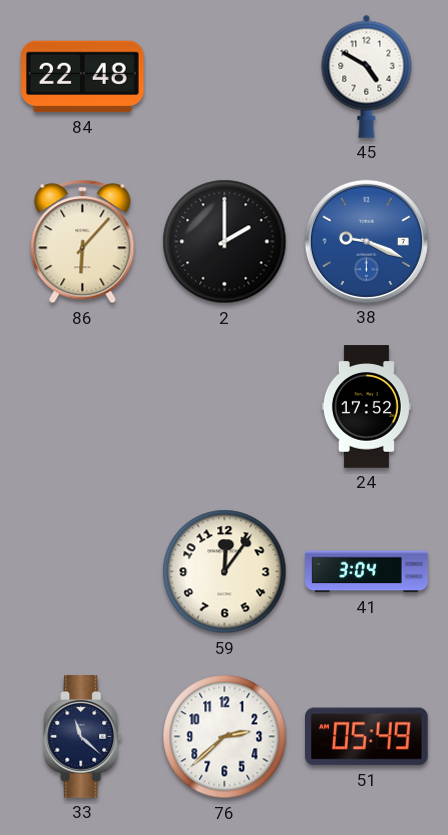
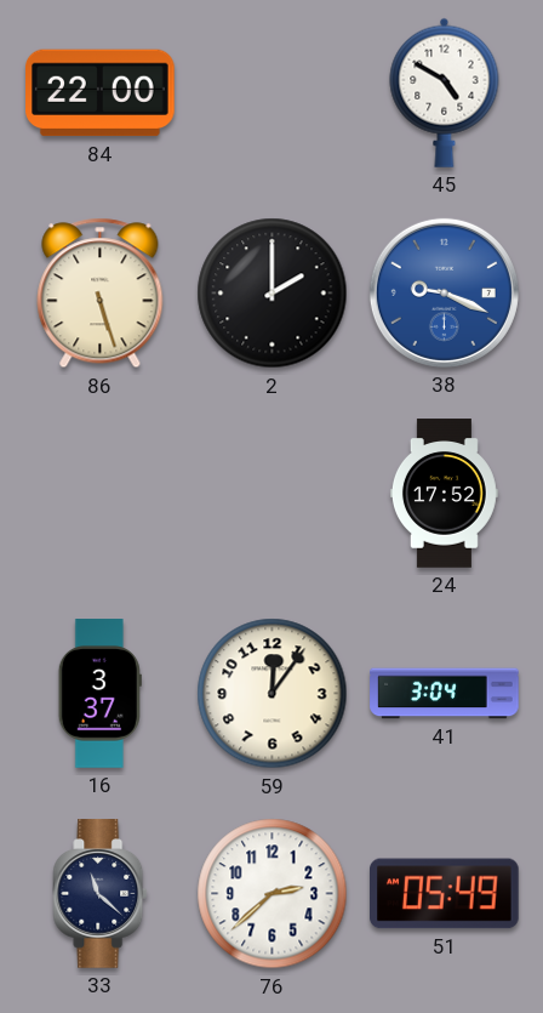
84: 22:48 -> 22:00
86: 6:07 -> 5:27
16: none -> 3:37
